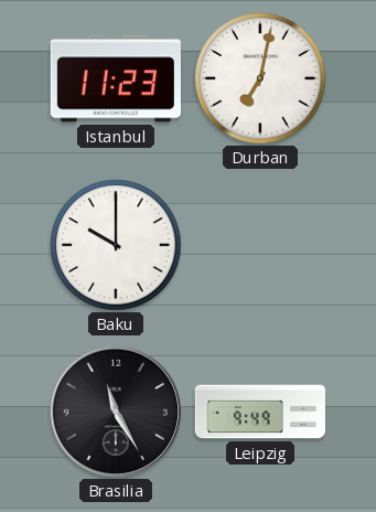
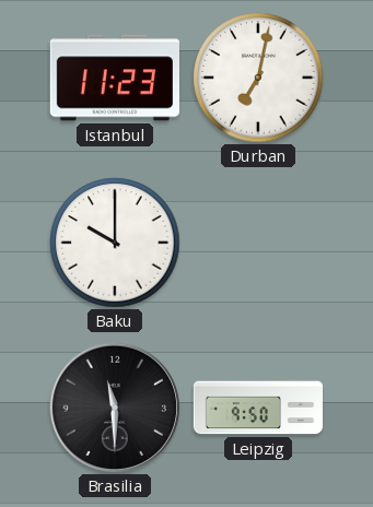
Brasilia: 11:25 -> 11:30
Leipzig: 9:49 -> 9:50
